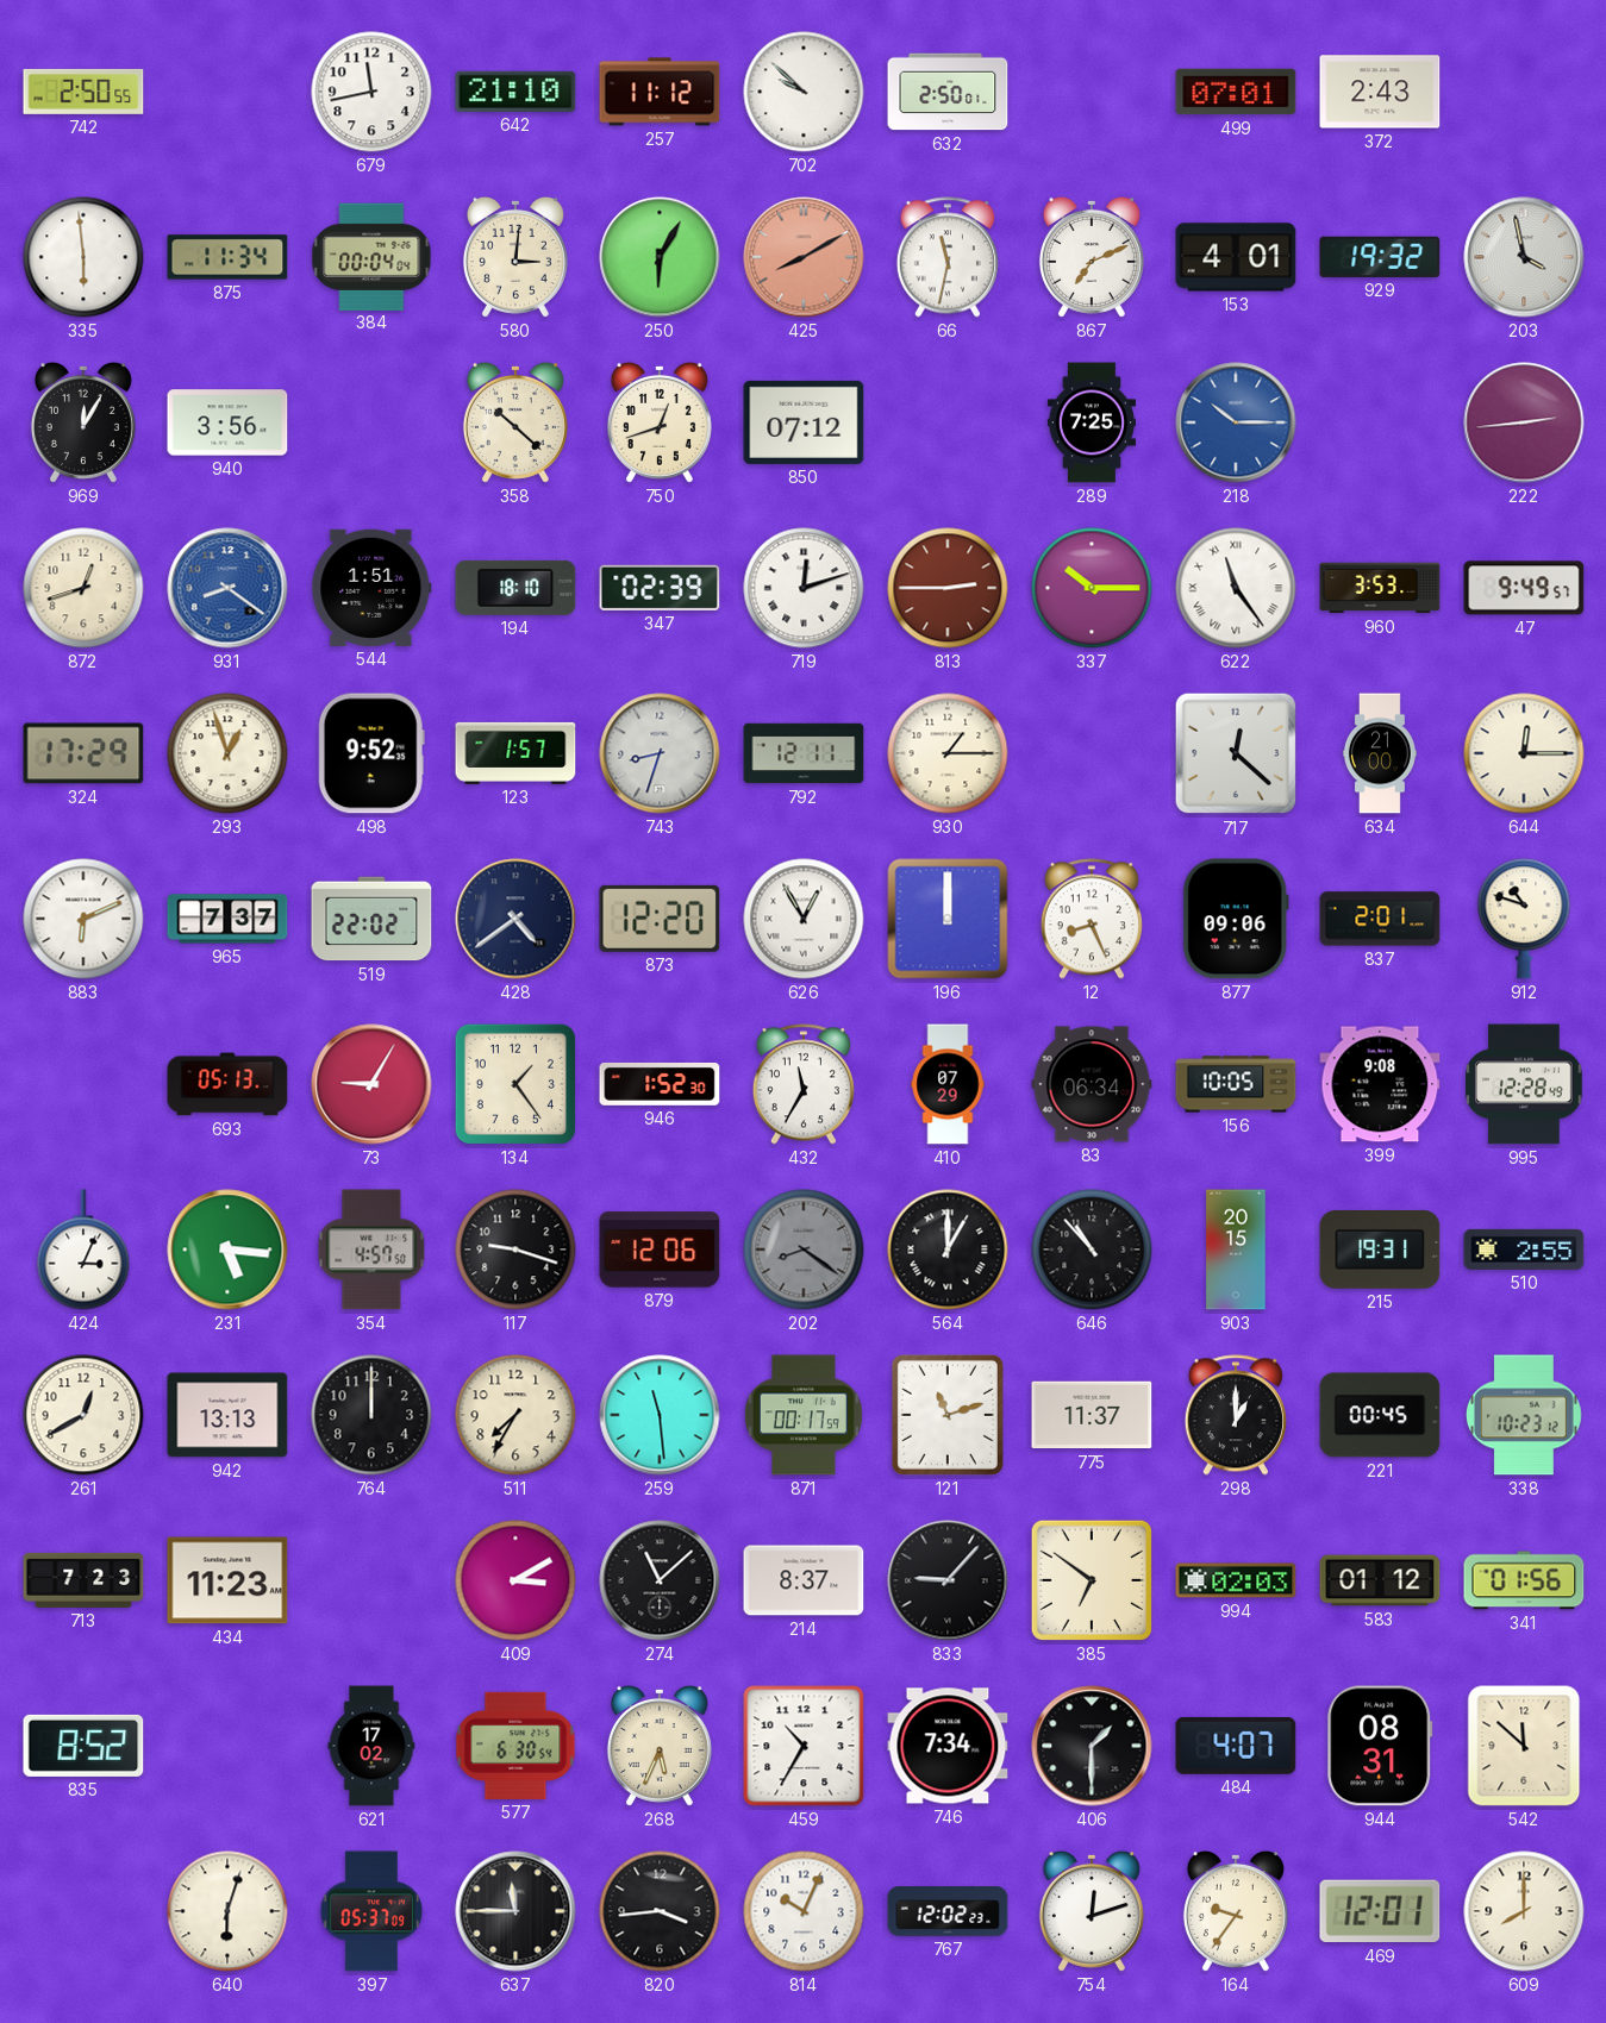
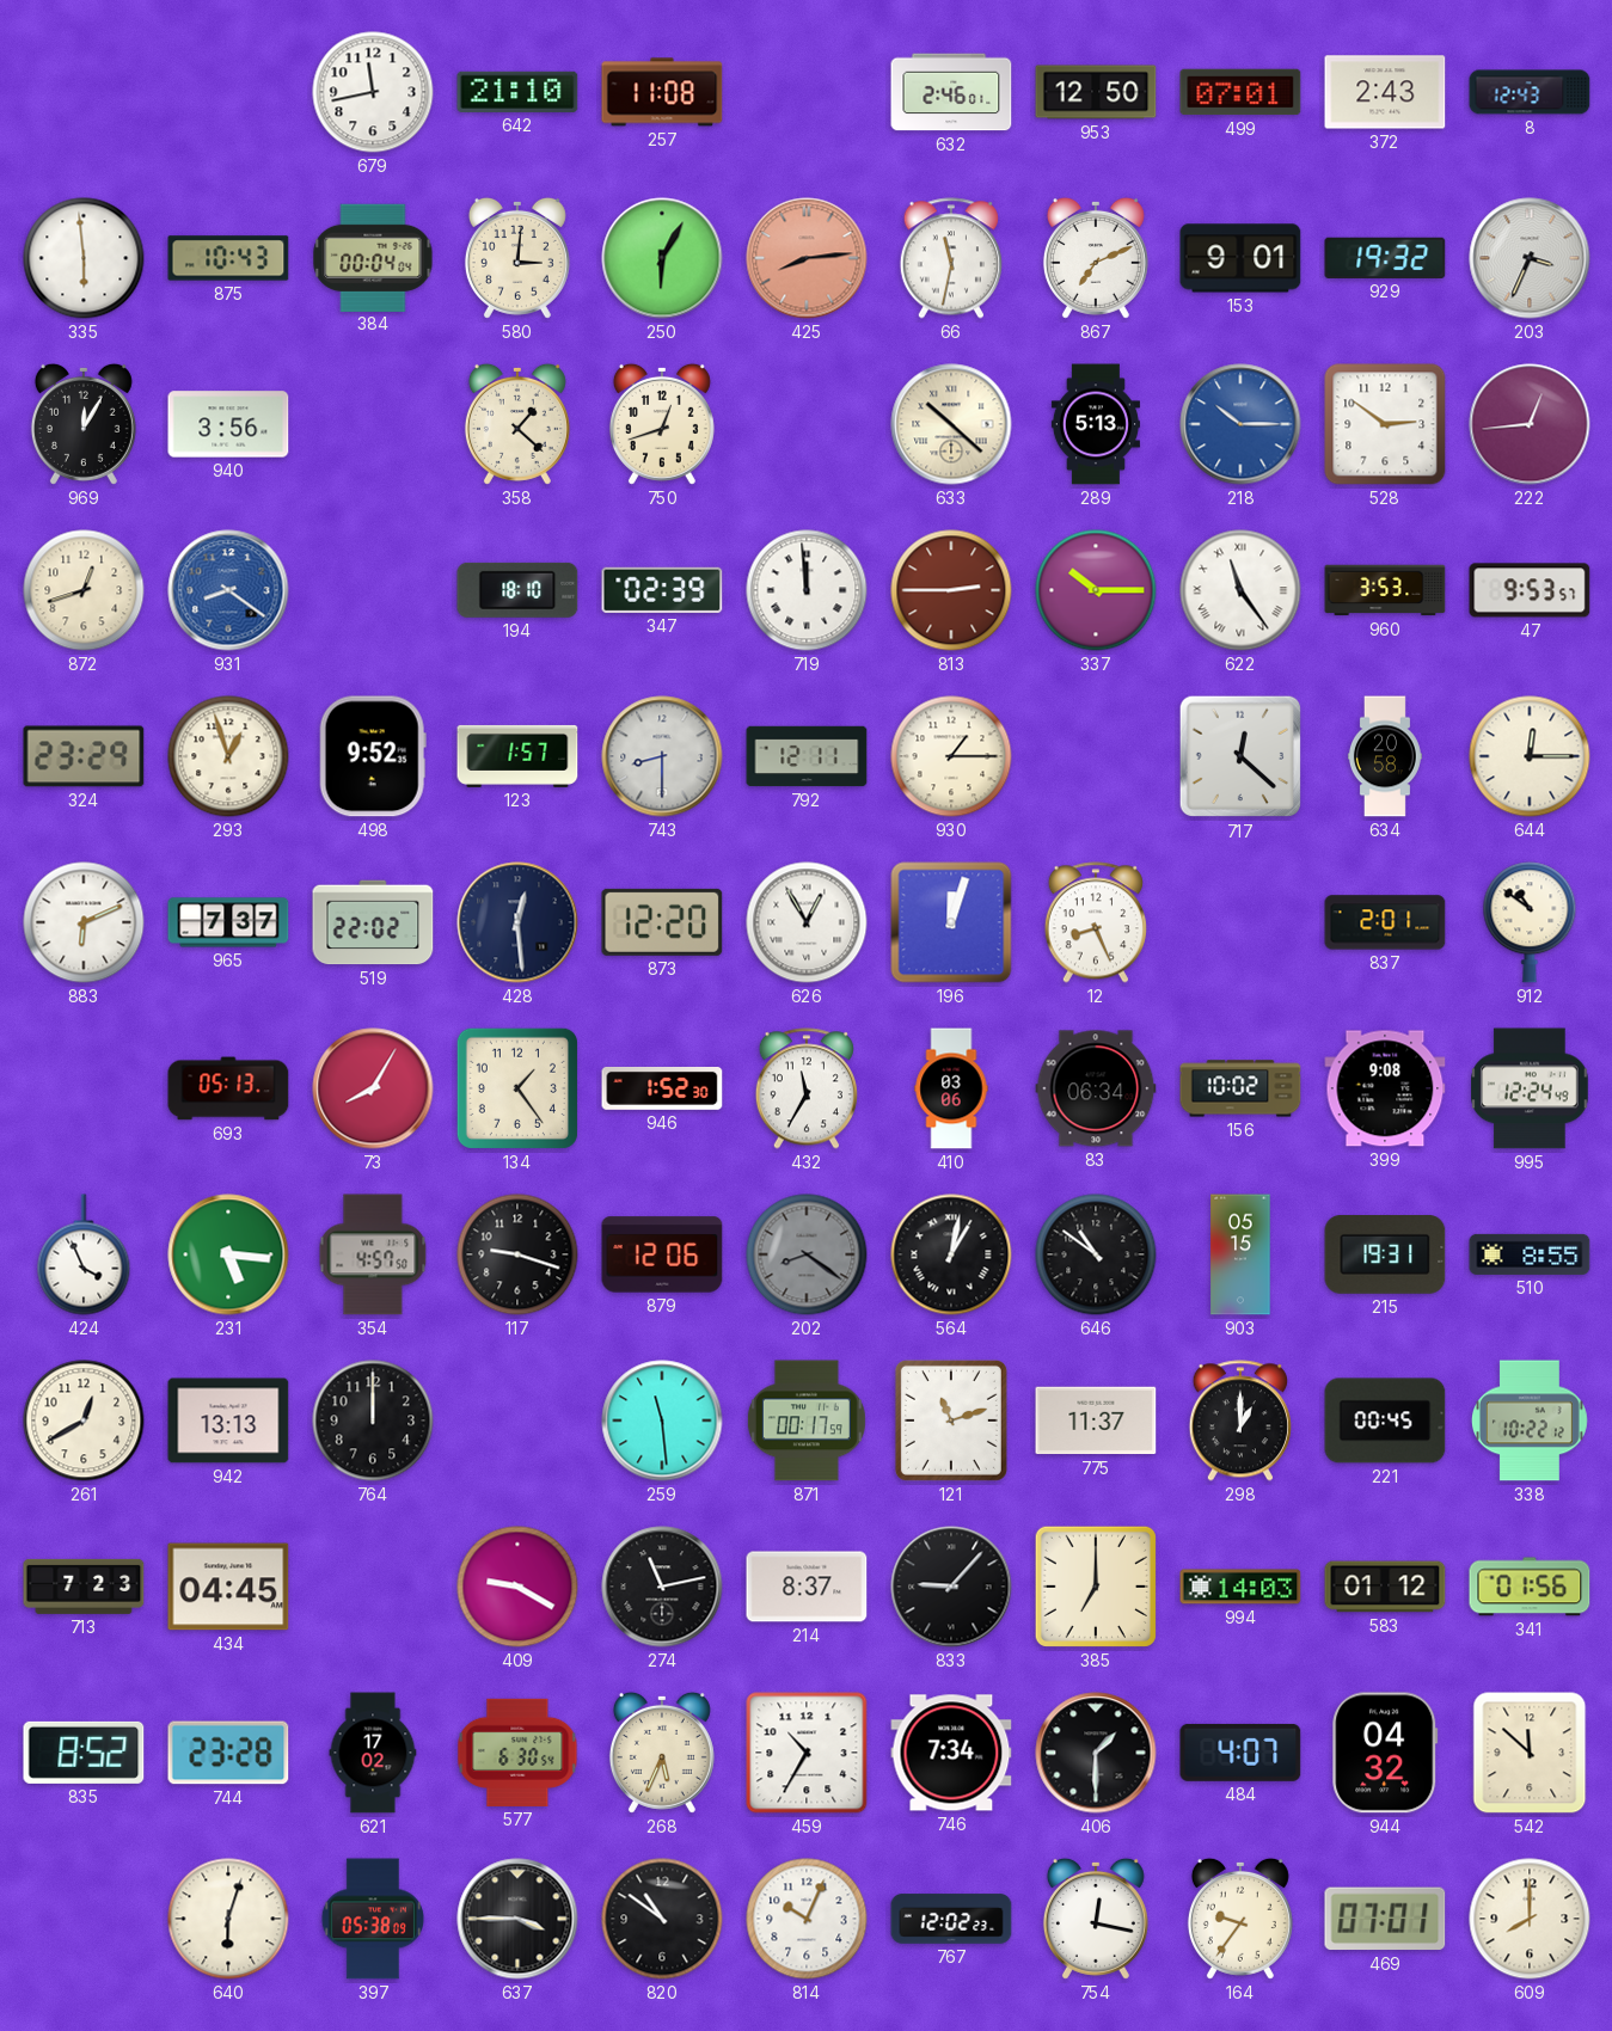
742: 2:50 -> none
257: 11:12 -> 11:08
702: 9:52 -> none
632: 2:50 -> 2:46
953: none -> 12:50
8: none -> 12:43
875: 11:34 -> 10:43
425: 8:10 -> 8:14
153: 4:01 -> 9:01
203: 3:58 -> 3:34
358: 10:22 -> 1:22
850: 07:12 -> none
633: none -> 10:22
289: 7:25 -> 5:13
528: none -> 2:51
222: 2:44 -> 12:44
544: 1:51 -> none
719: 12:12 -> 11:59
47: 9:49 -> 9:53
324: 17:29 -> 23:29
743: 8:33 -> 8:30
634: 21:00 -> 20:58
428: 4:39 -> 12:29
196: 12:00 -> 12:03
877: 09:06 -> none
912: 10:48 -> 10:51
73: 9:05 -> 8:05
410: 07:29 -> 03:06
156: 10:05 -> 10:02
995: 12:28 -> 12:24
424: 3:04 -> 3:56
564: 1:00 -> 1:02
646: 10:53 -> 10:51
903: 20:15 -> 05:15
510: 2:55 -> 8:55
511: 7:35 -> none
338: 10:23 -> 10:22
434: 11:23 -> 04:45
409: 3:10 -> 9:20
274: 11:08 -> 11:13
385: 6:51 -> 7:00
994: 02:03 -> 14:03
744: none -> 23:28
944: 08:31 -> 04:32
397: 05:37 -> 05:38
637: 11:45 -> 3:45
820: 3:44 -> 10:51
754: 12:12 -> 12:17
469: 12:01 -> 07:01
